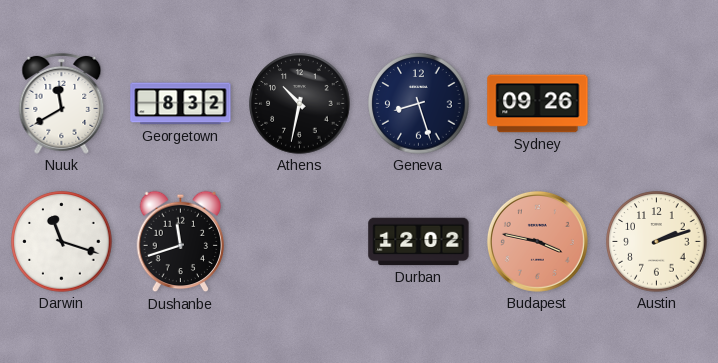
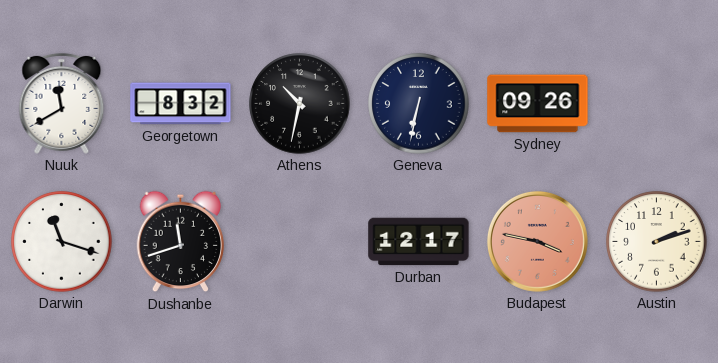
Geneva: 8:27 -> 6:32
Durban: 12:02 -> 12:17
